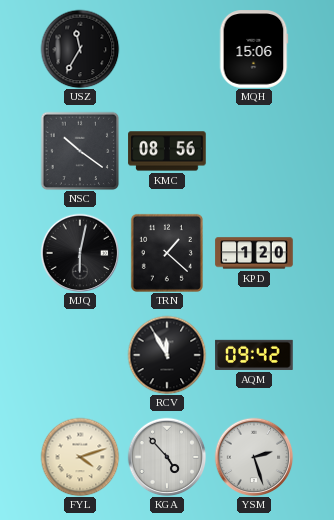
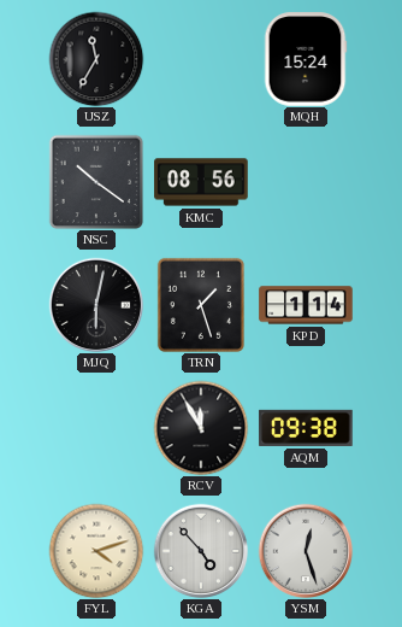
MQH: 15:06 -> 15:24
TRN: 1:22 -> 1:27
KPD: 1:20 -> 1:14
AQM: 09:42 -> 09:38
YSM: 2:27 -> 12:27
